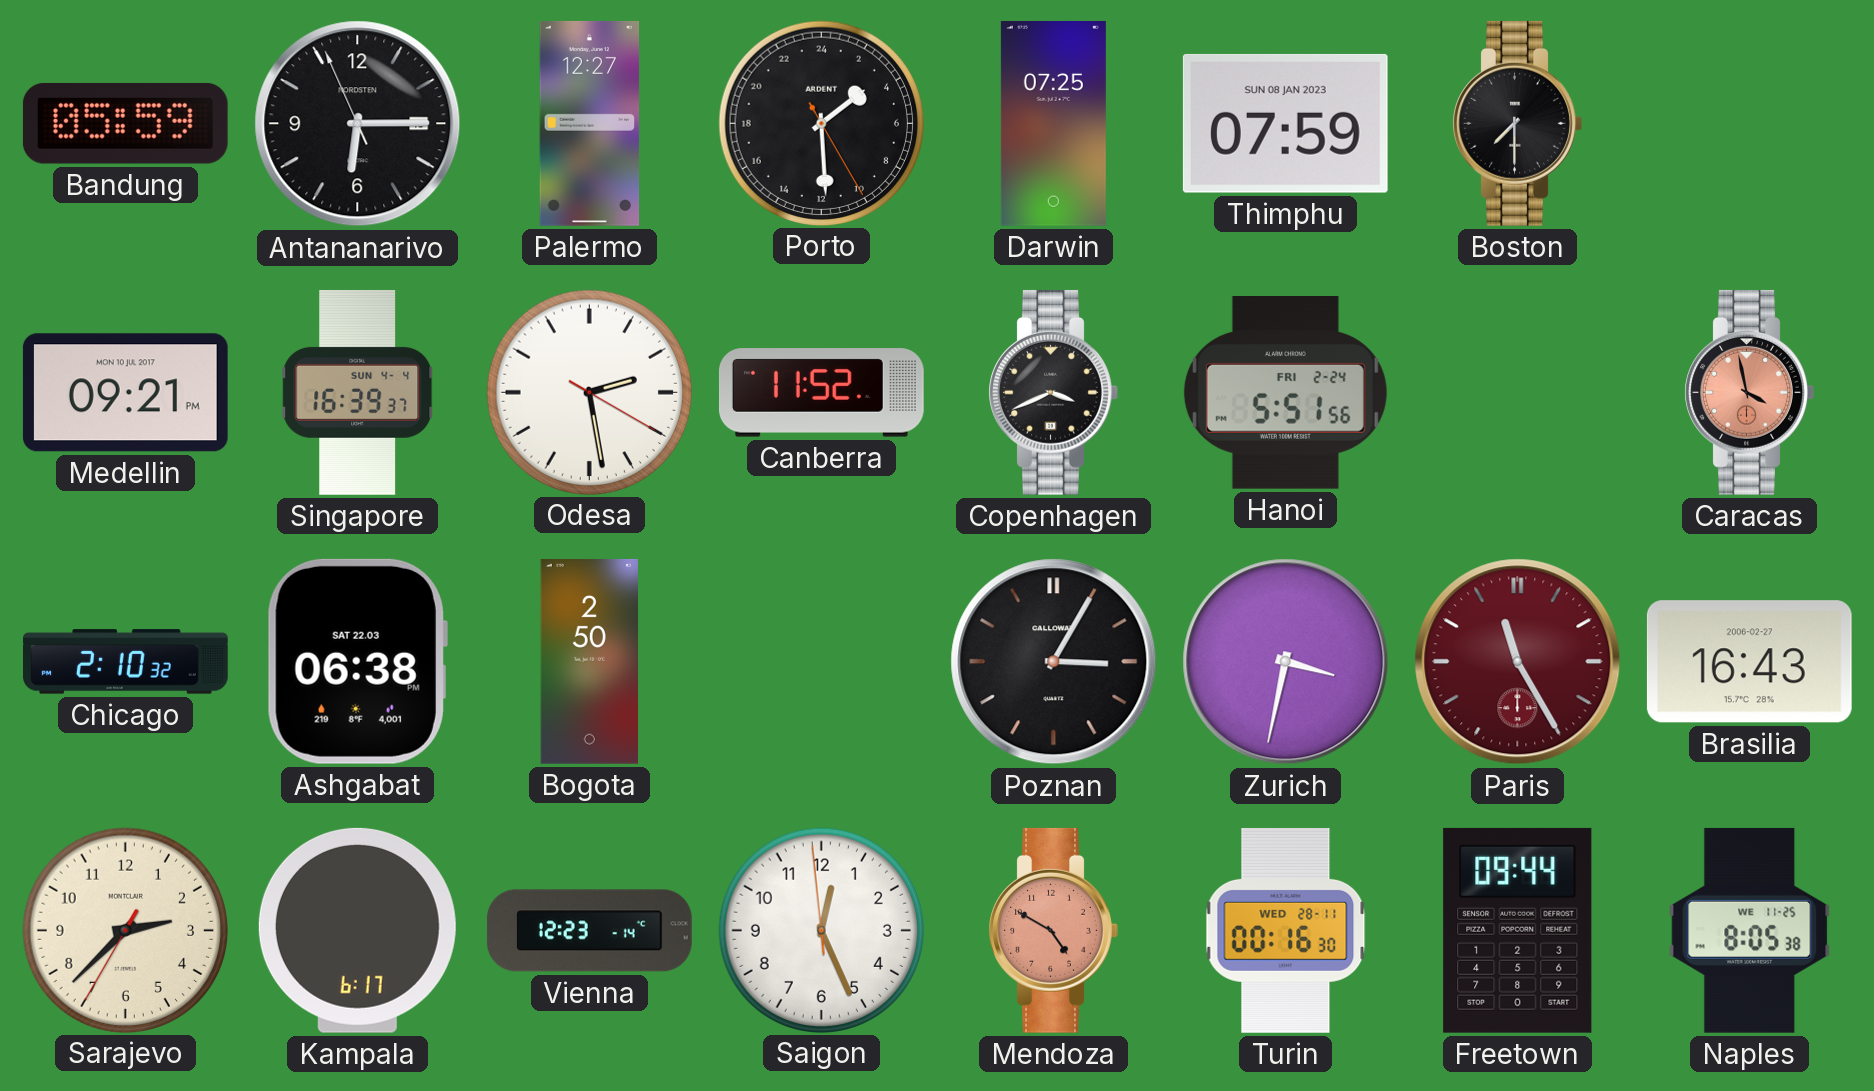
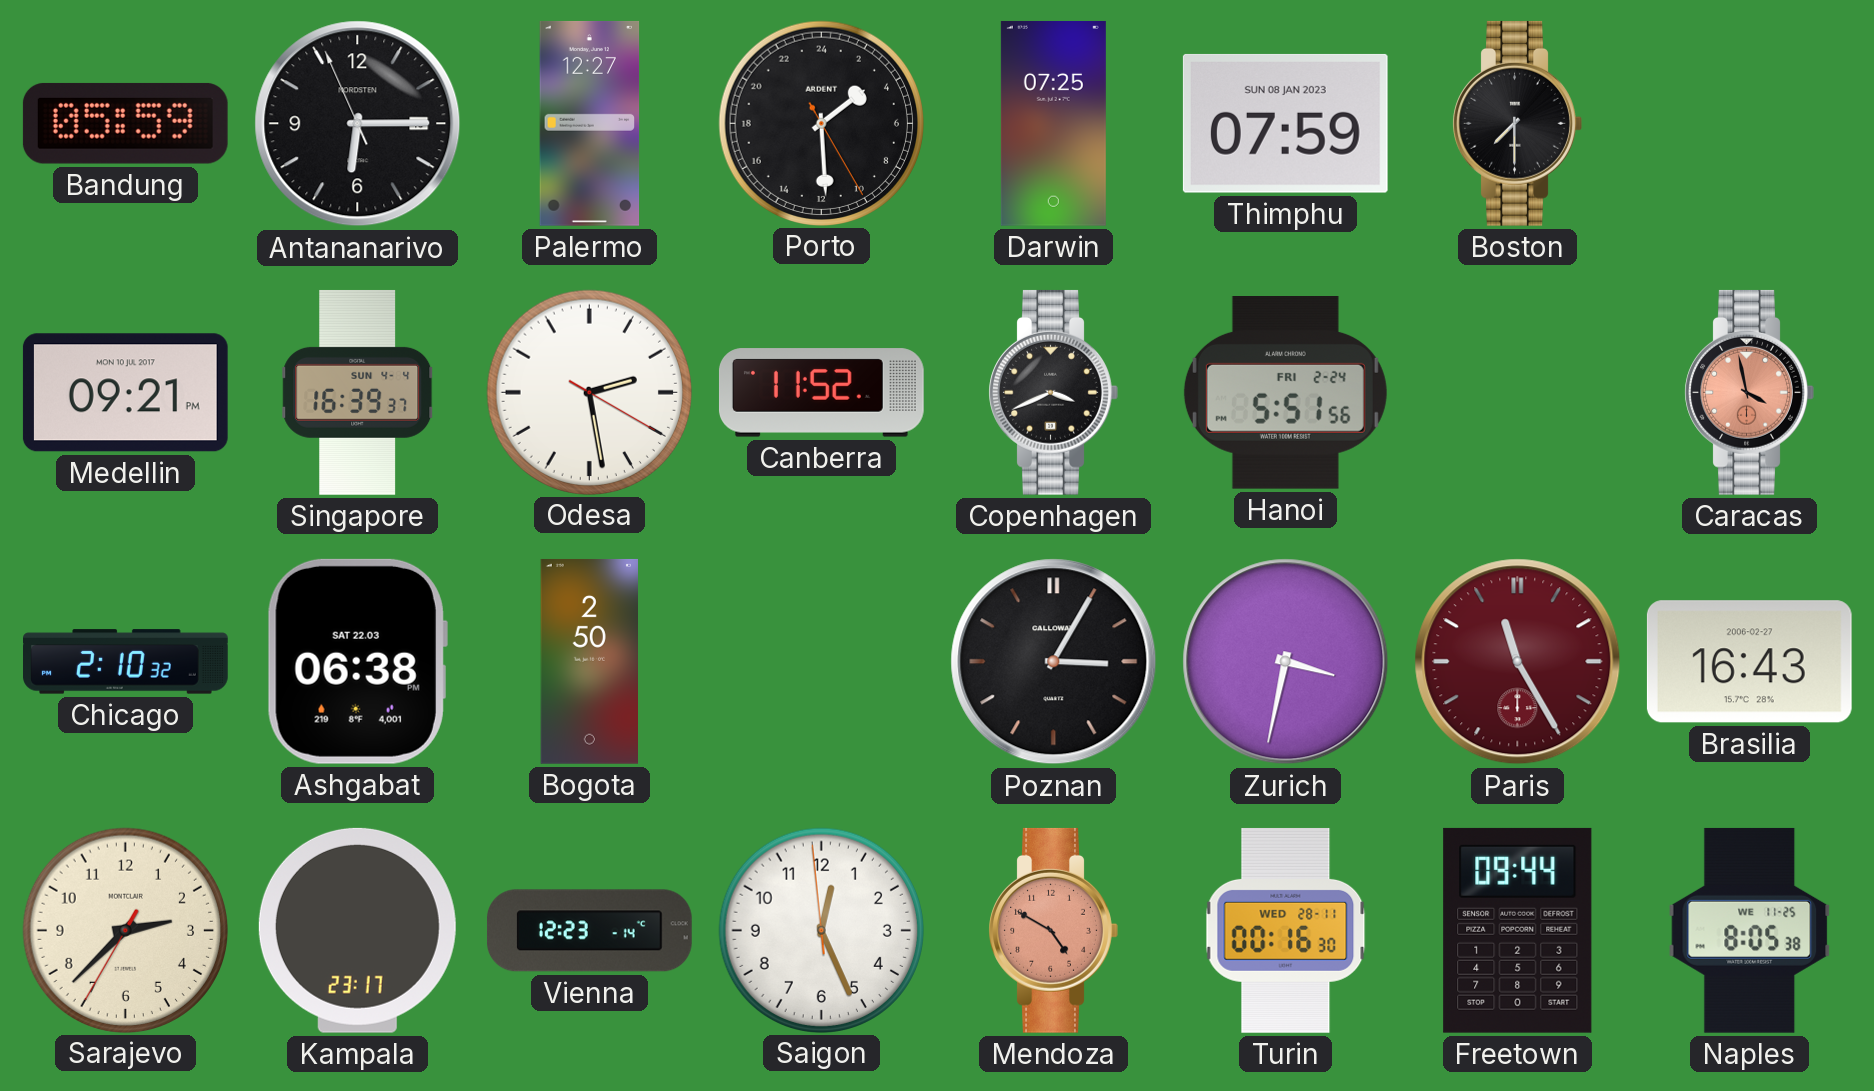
Kampala: 6:17 -> 23:17
